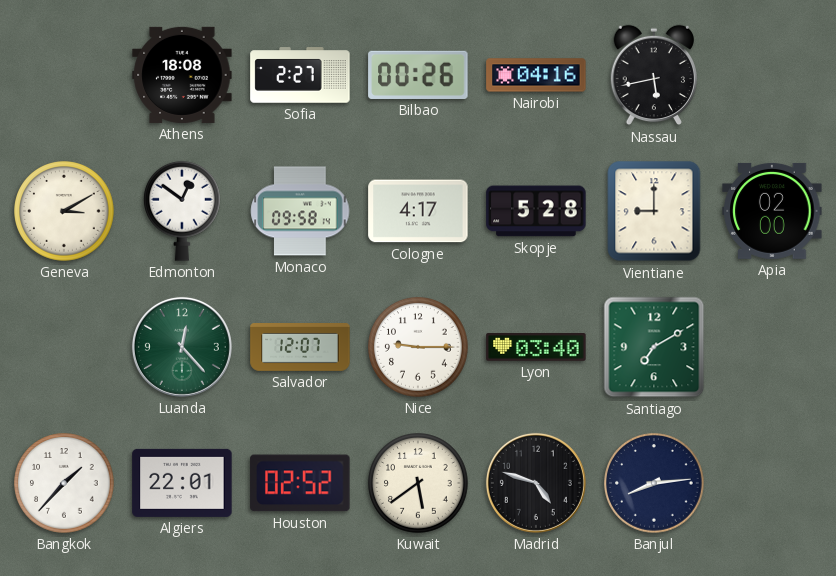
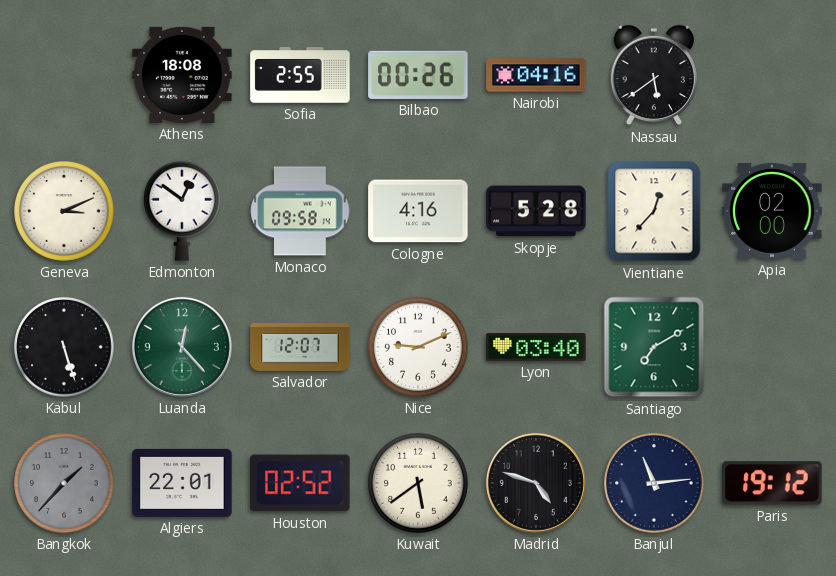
Sofia: 2:27 -> 2:55
Nassau: 5:43 -> 5:39
Geneva: 3:10 -> 3:11
Cologne: 4:17 -> 4:16
Vientiane: 9:00 -> 12:37
Kabul: none -> 5:27
Nice: 9:15 -> 9:11
Bangkok dial: white -> grey
Banjul: 8:14 -> 11:14
Paris: none -> 19:12
